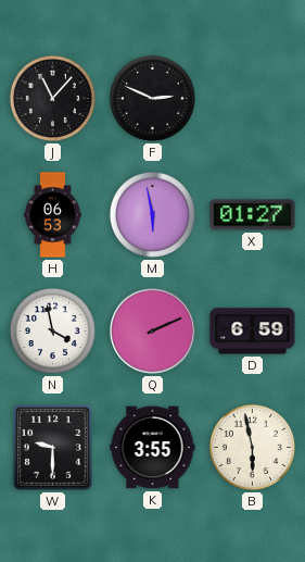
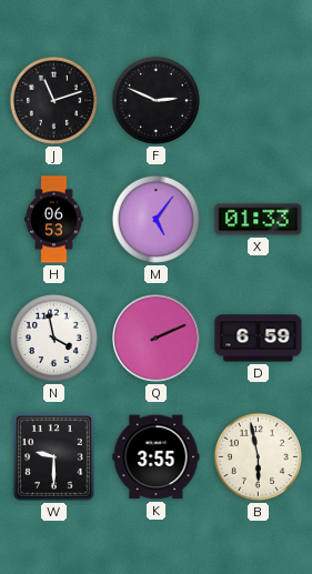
J: 11:07 -> 11:12
M: 5:58 -> 5:06
X: 01:27 -> 01:33
